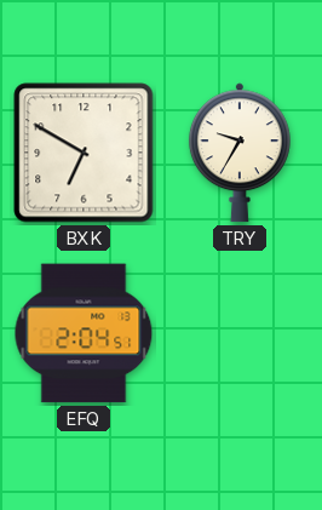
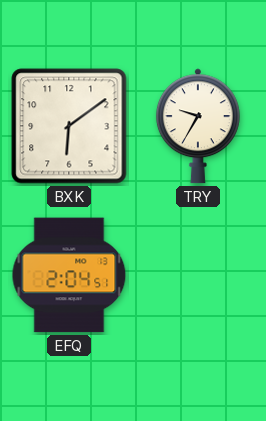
BXK: 6:50 -> 6:09
